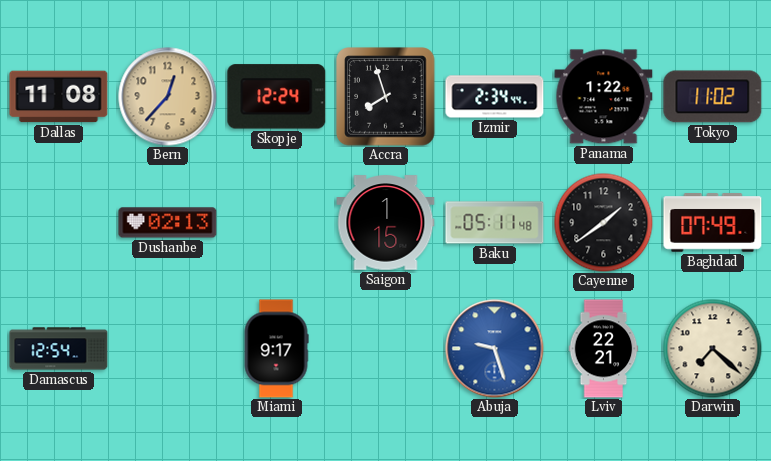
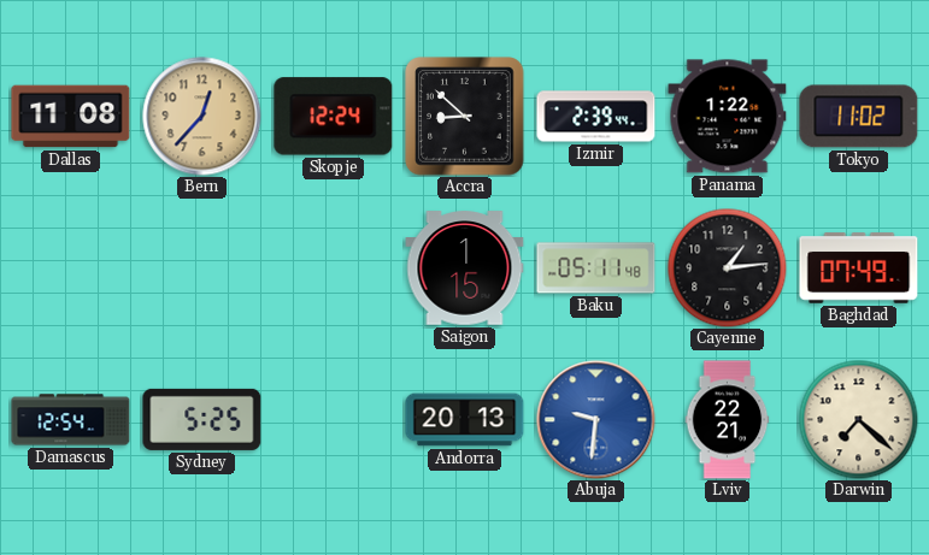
Accra: 7:57 -> 8:52
Izmir: 2:34 -> 2:39
Dushanbe: 02:13 -> none
Cayenne: 1:39 -> 1:14
Sydney: none -> 5:25
Miami: 9:17 -> none
Andorra: none -> 20:13
Abuja: 9:27 -> 9:31
